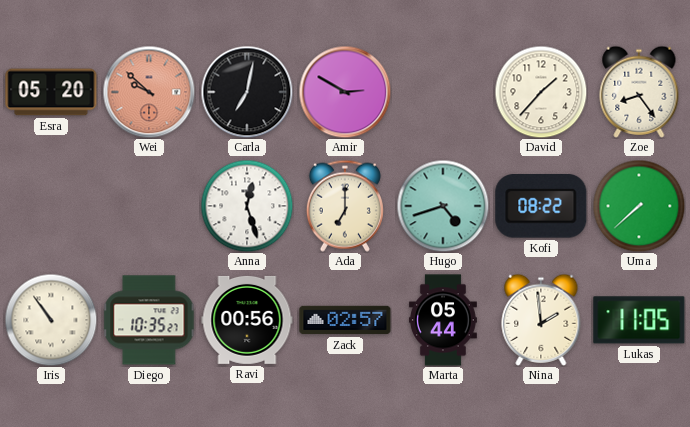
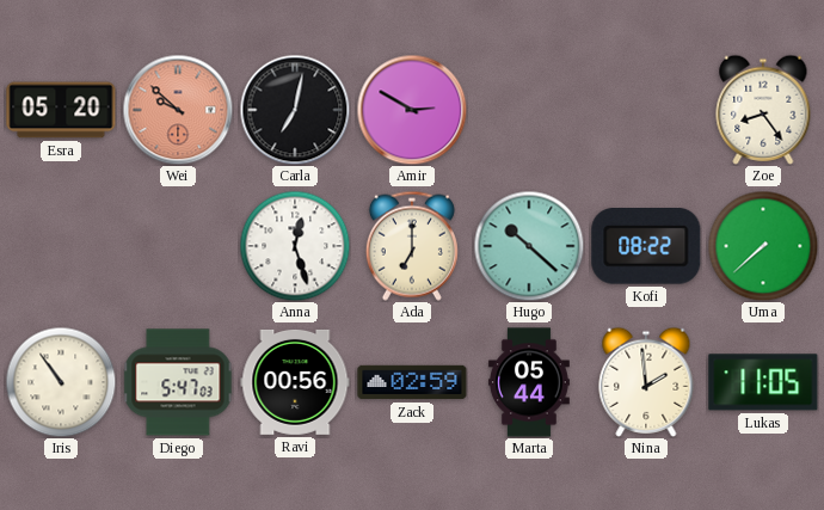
David: 1:37 -> none
Hugo: 4:42 -> 10:22
Diego: 10:35 -> 5:47
Zack: 02:57 -> 02:59
